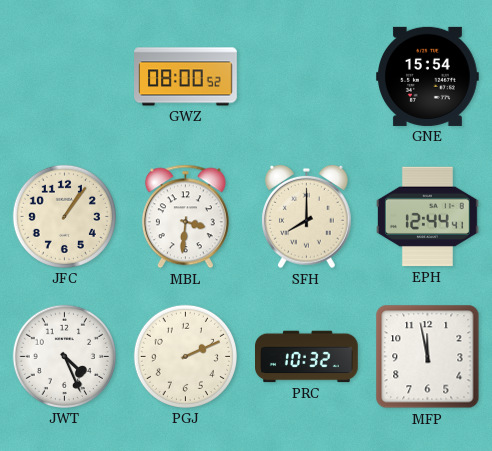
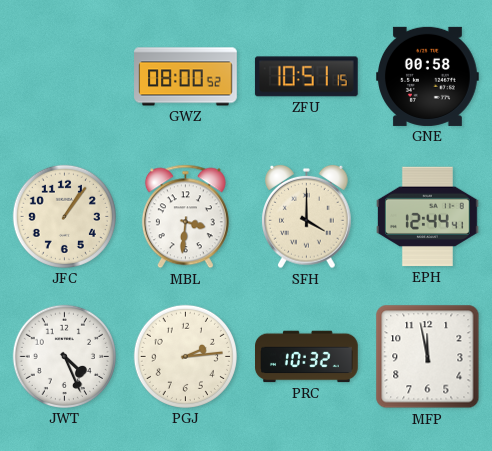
ZFU: none -> 10:51
GNE: 15:54 -> 00:58
SFH: 8:00 -> 4:00
PGJ: 2:11 -> 2:14
